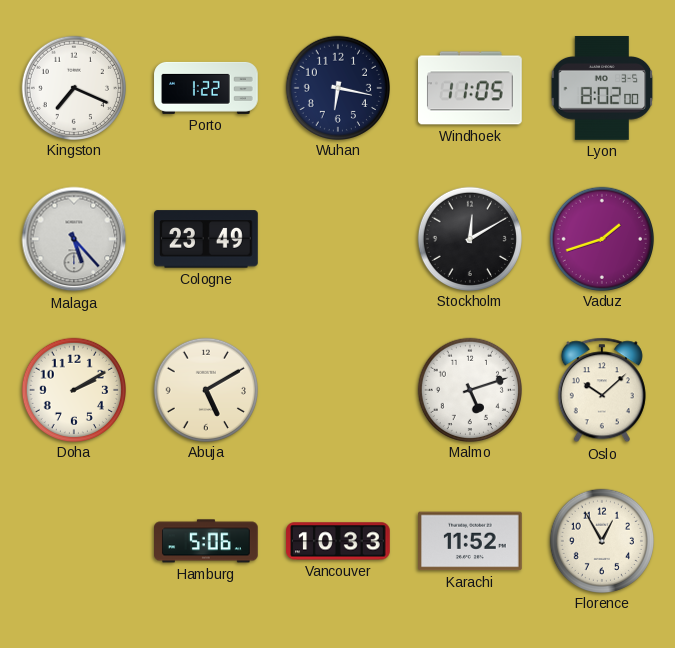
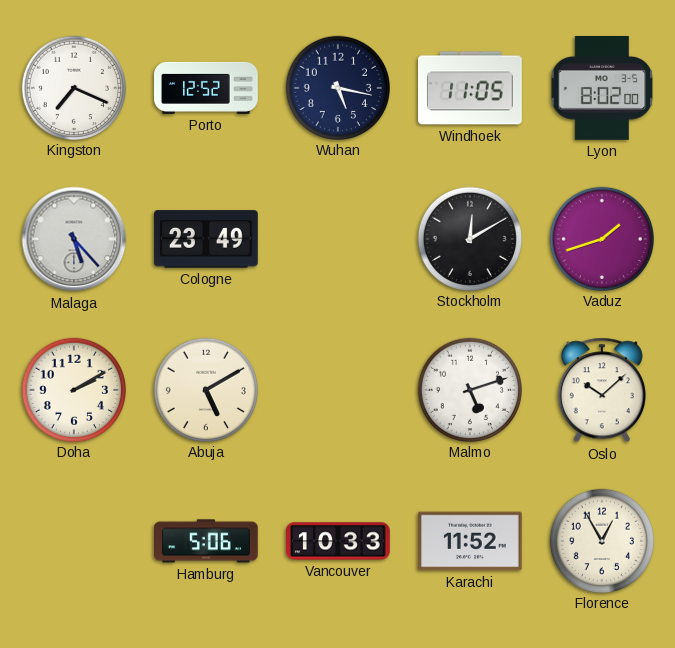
Porto: 1:22 -> 12:52
Wuhan: 6:17 -> 5:17
